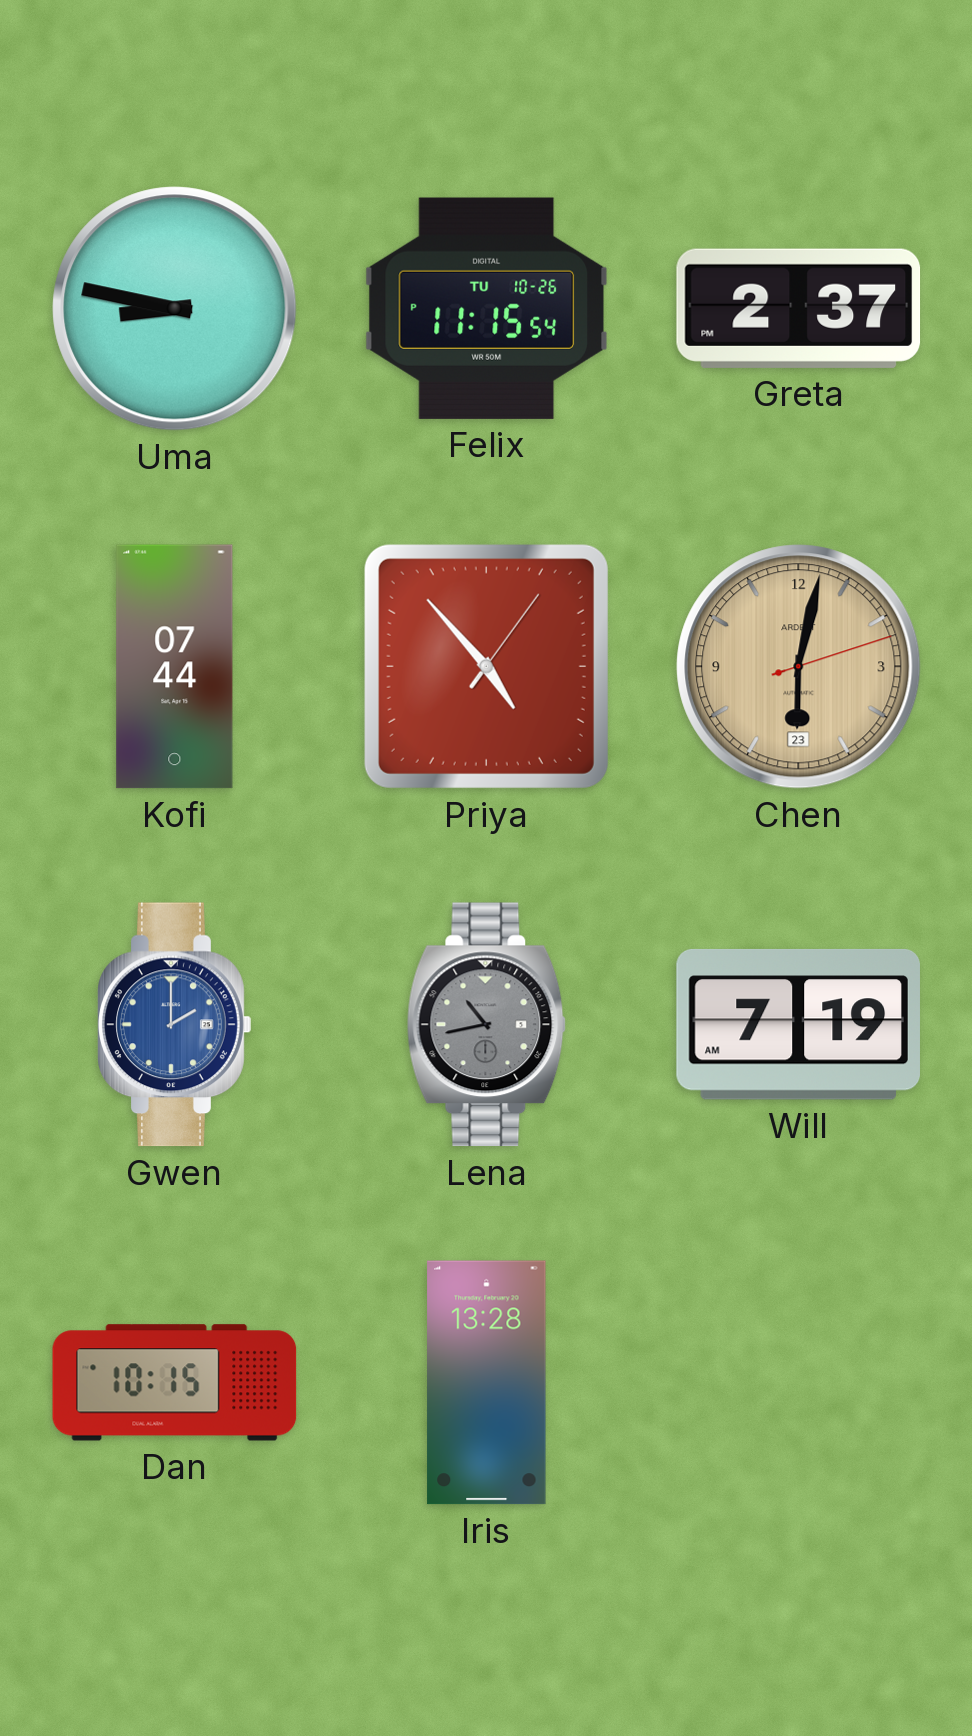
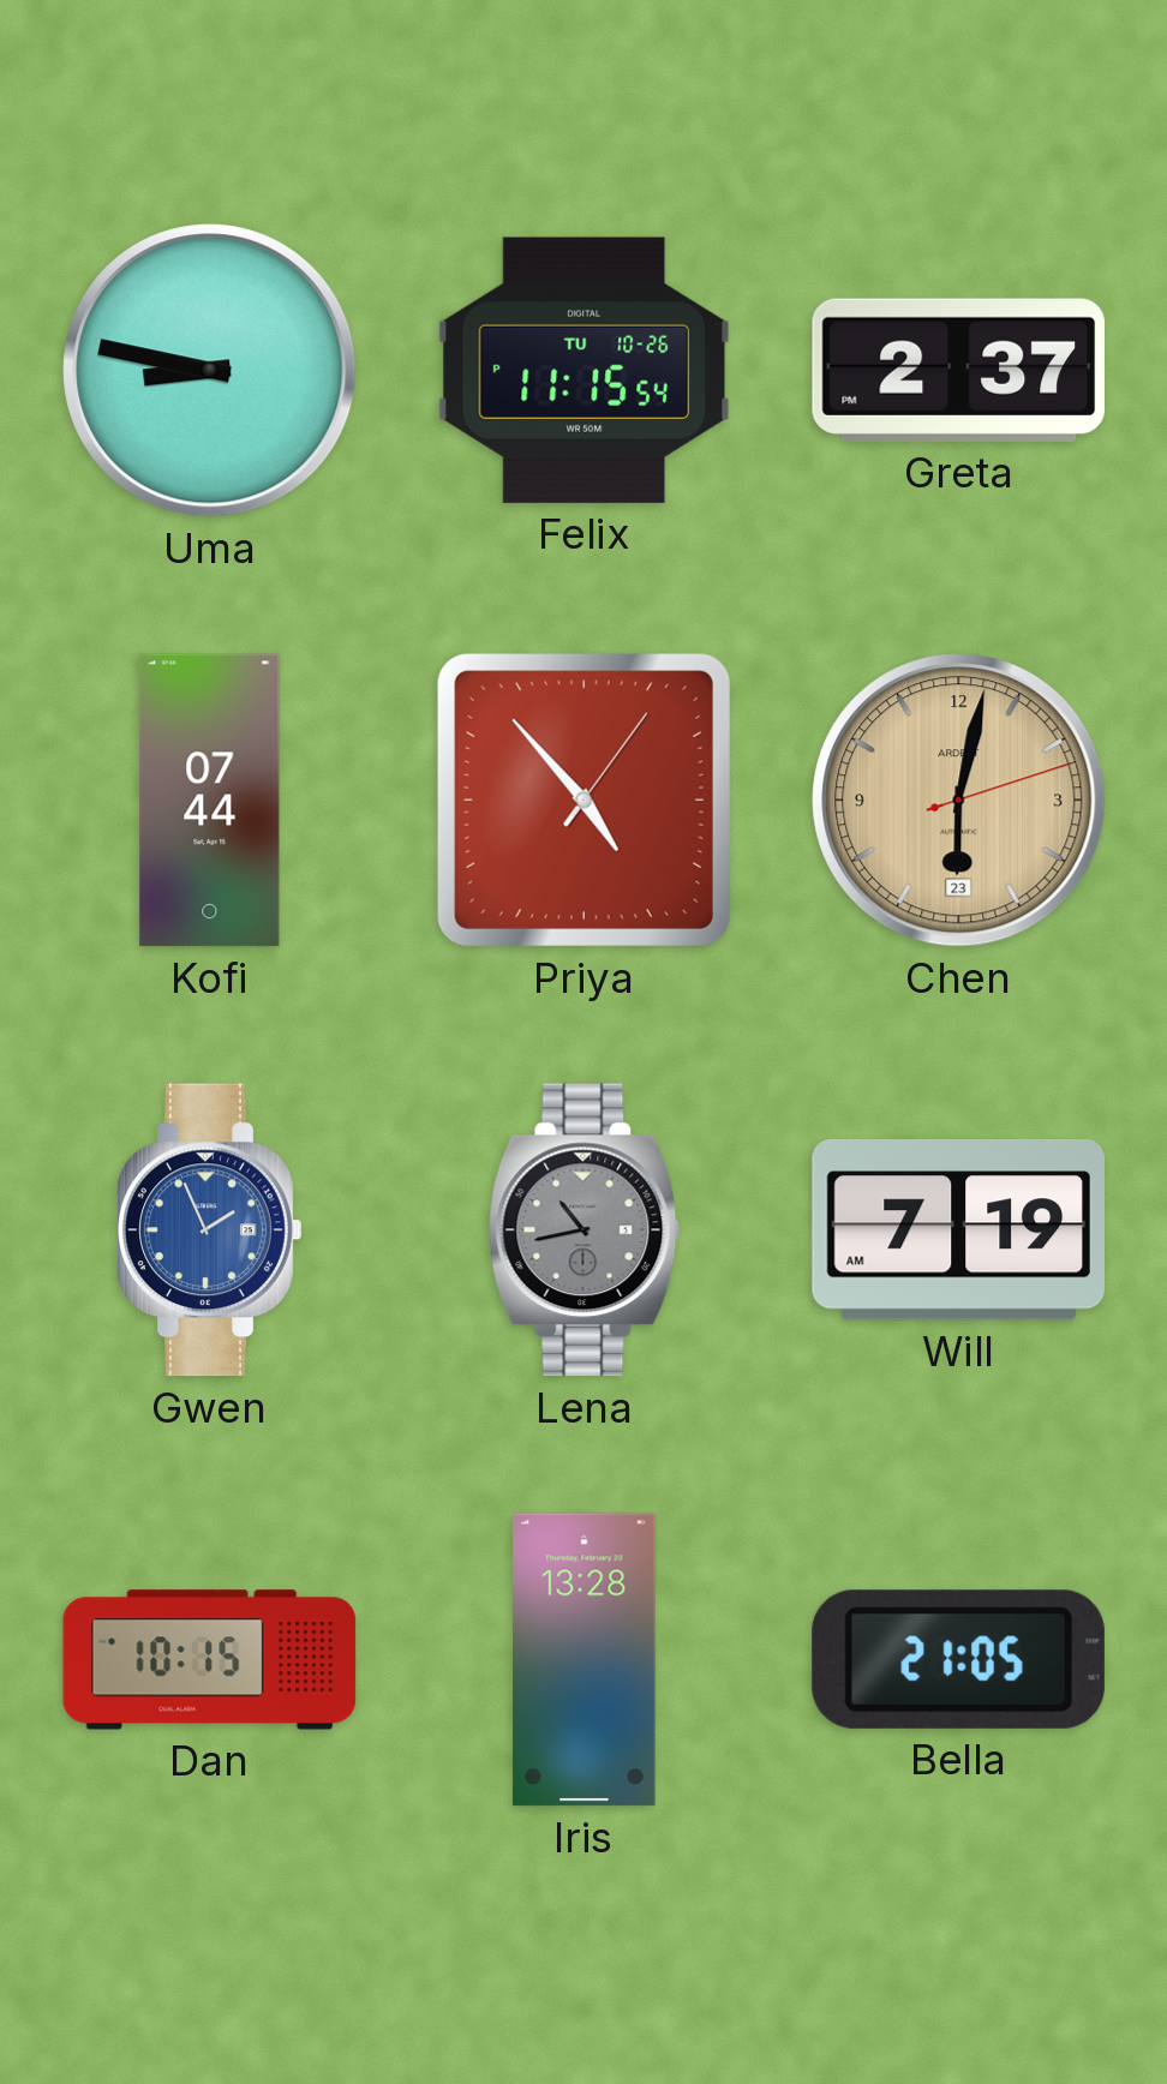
Gwen: 2:00 -> 1:56
Bella: none -> 21:05
